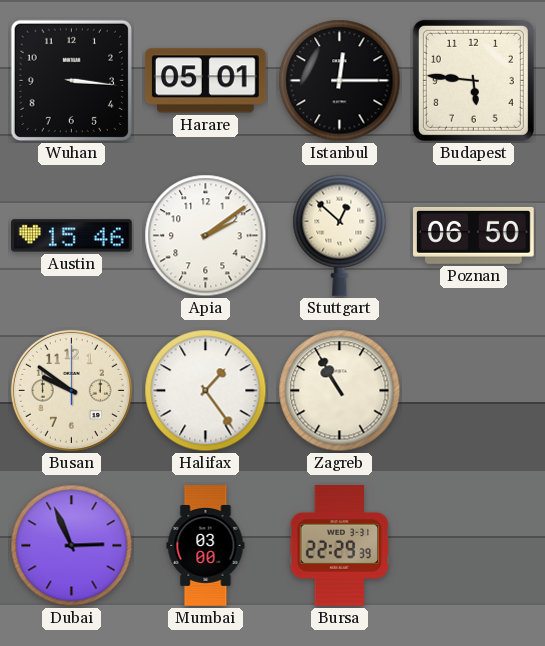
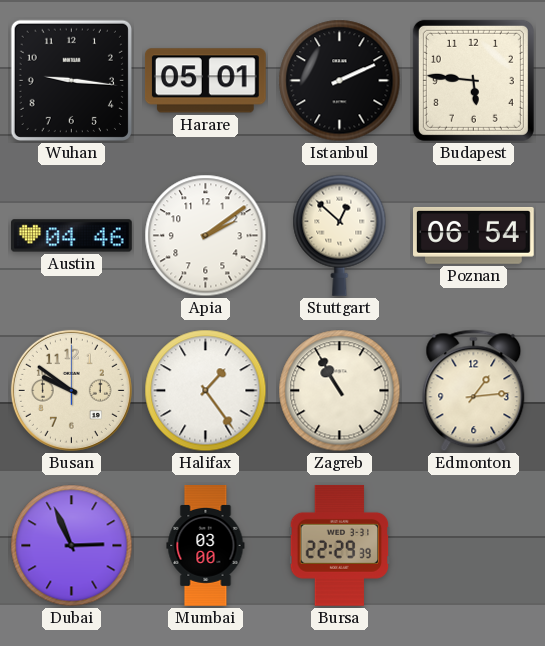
Wuhan: 3:16 -> 9:16
Istanbul: 12:15 -> 2:11
Austin: 15:46 -> 04:46
Poznan: 06:50 -> 06:54
Edmonton: none -> 1:14
